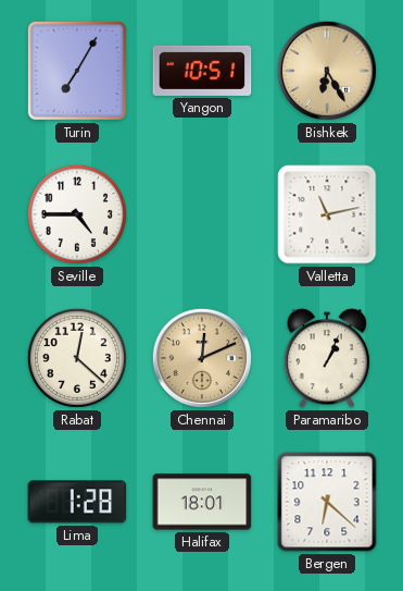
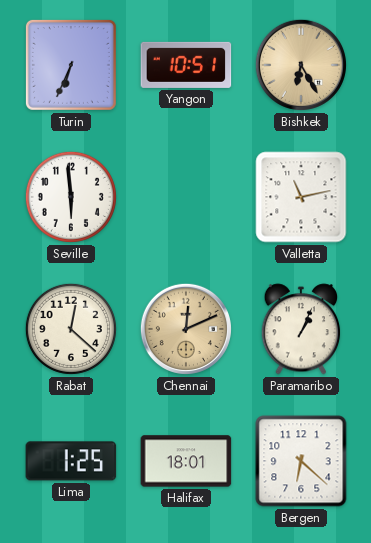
Turin: 7:05 -> 6:34
Seville: 4:45 -> 5:59
Lima: 1:28 -> 1:25
